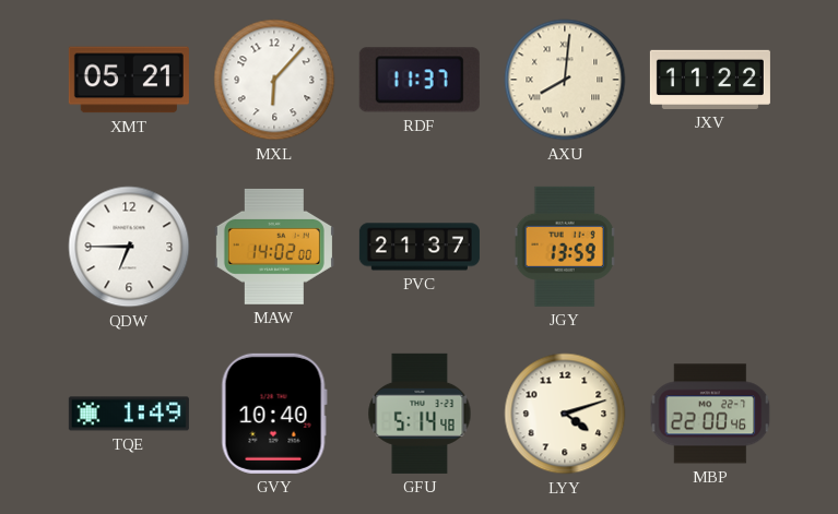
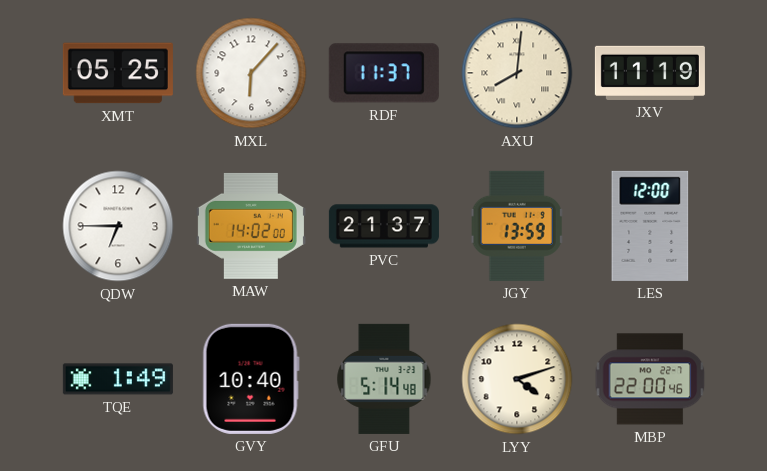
XMT: 05:21 -> 05:25
JXV: 11:22 -> 11:19
LES: none -> 12:00
